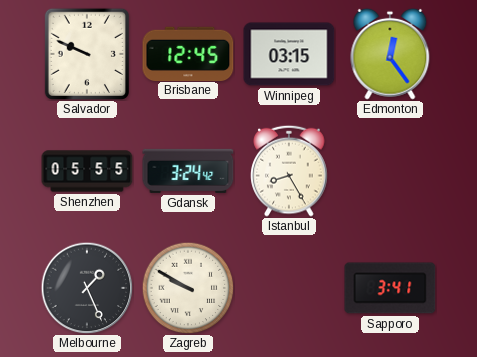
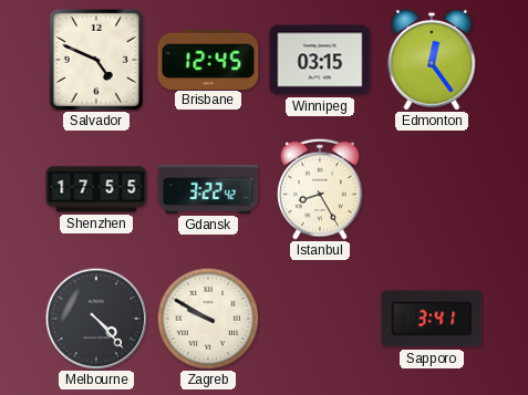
Salvador: 9:49 -> 4:49
Shenzhen: 05:55 -> 17:55
Gdansk: 3:24 -> 3:22
Melbourne: 1:26 -> 4:23
